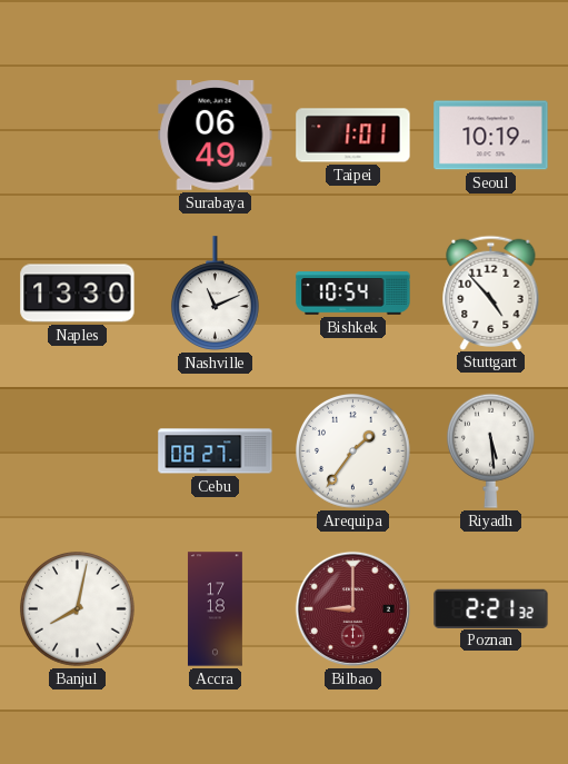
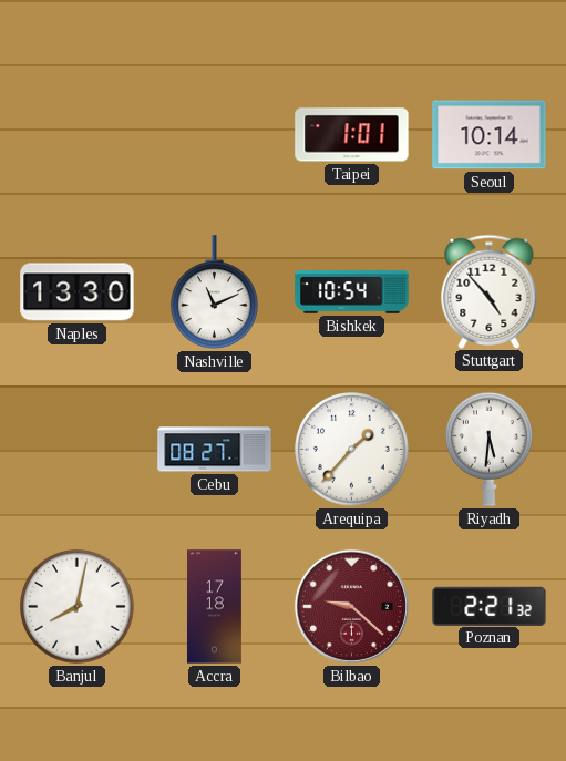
Surabaya: 06:49 -> none
Seoul: 10:19 -> 10:14
Arequipa: 1:36 -> 1:37
Riyadh: 5:29 -> 5:31
Bilbao: 9:00 -> 9:22
